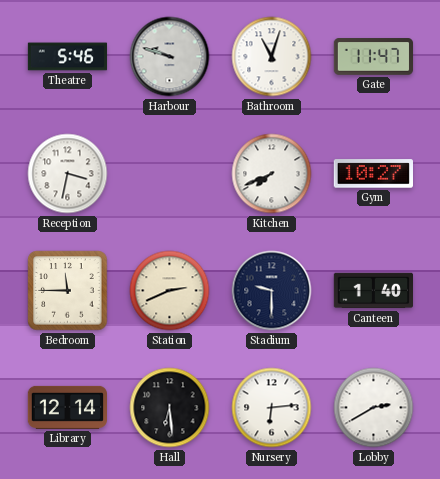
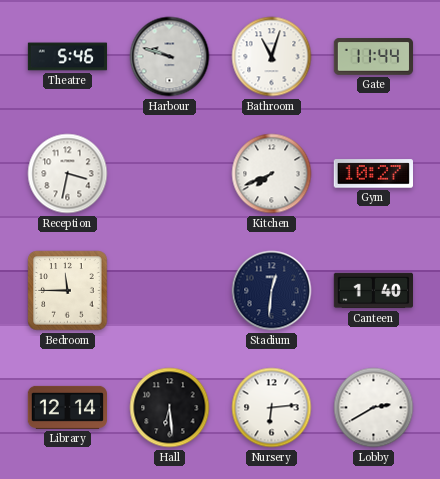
Gate: 11:47 -> 11:44
Station: 2:41 -> none
Stadium: 9:30 -> 12:31
